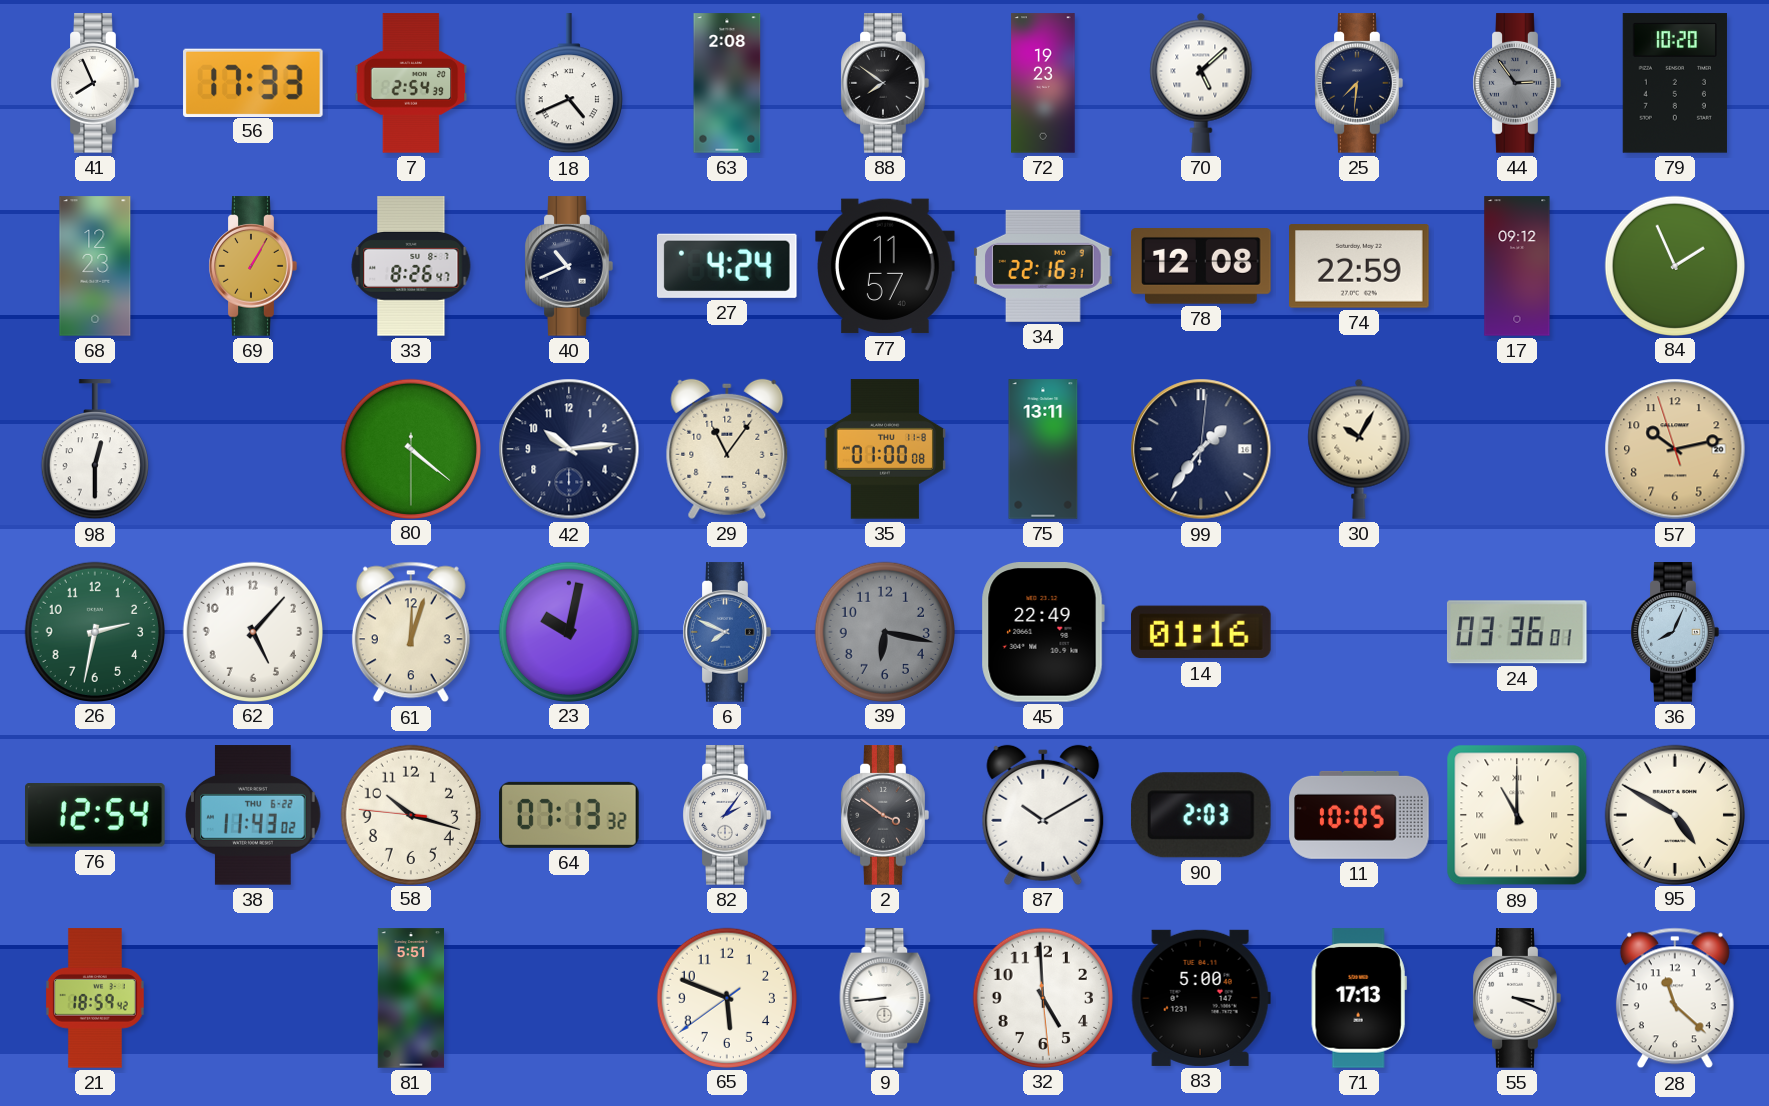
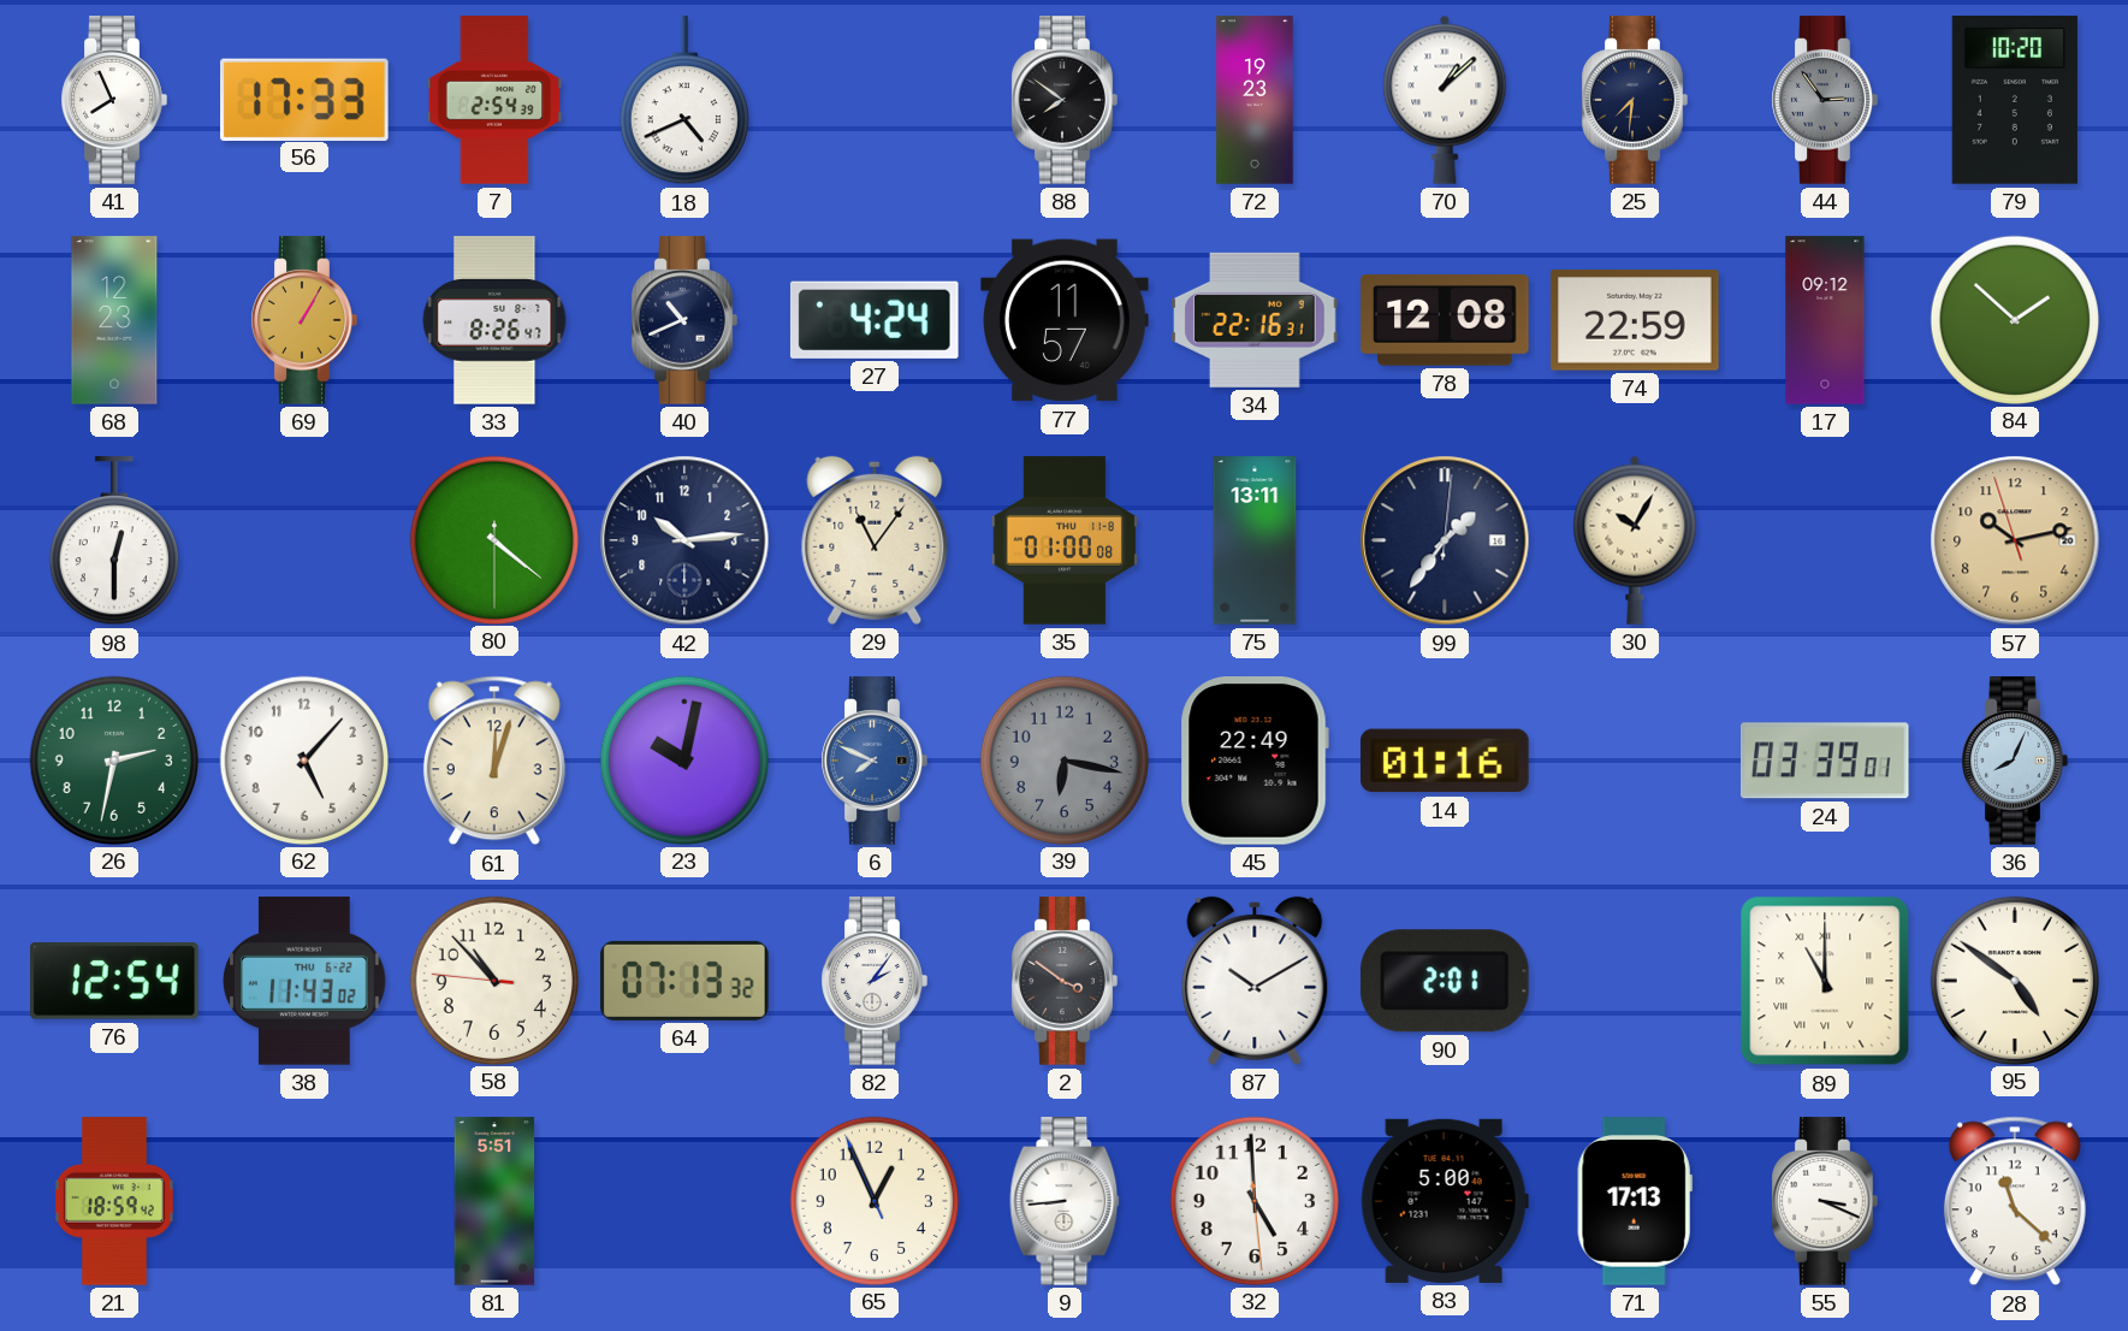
63: 2:08 -> none
70: 5:08 -> 1:08
84: 1:56 -> 1:52
24: 03:36 -> 03:39
58: 10:17 -> 10:52
90: 2:03 -> 2:01
11: 10:05 -> none
95: 4:50 -> 4:51
65: 5:48 -> 12:55
